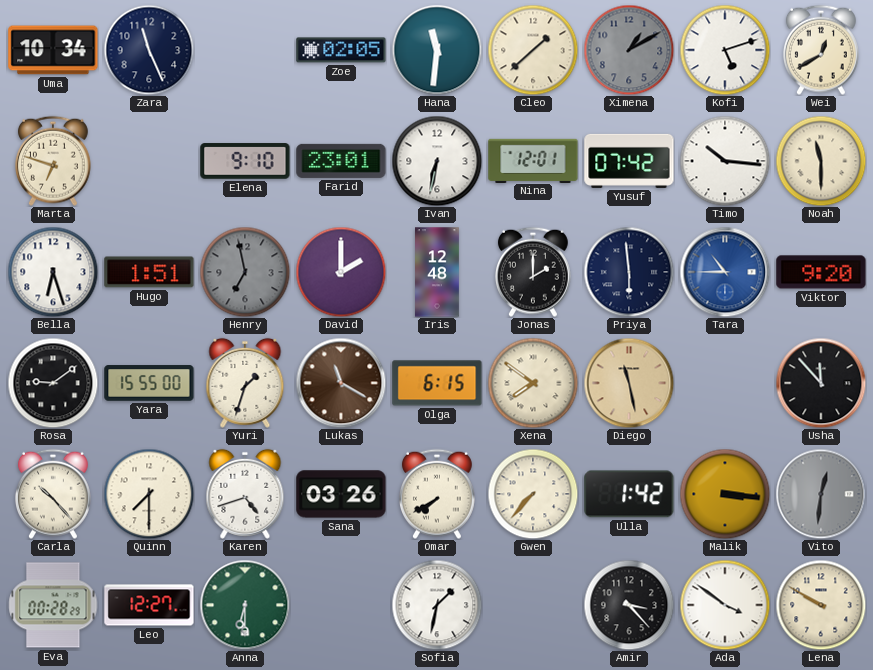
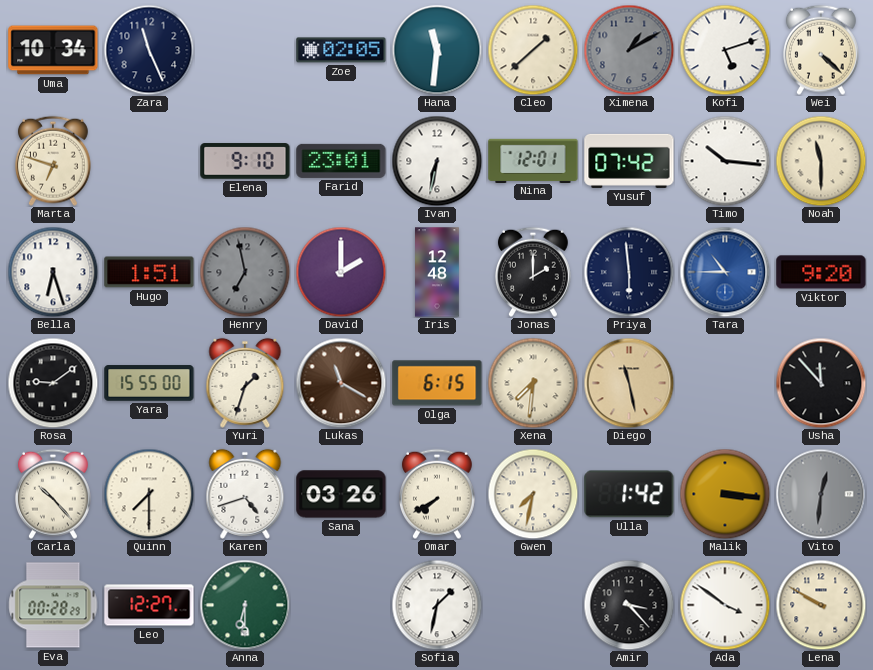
Wei: 12:40 -> 4:22
Xena: 7:51 -> 7:31
Gwen: 7:37 -> 7:32
